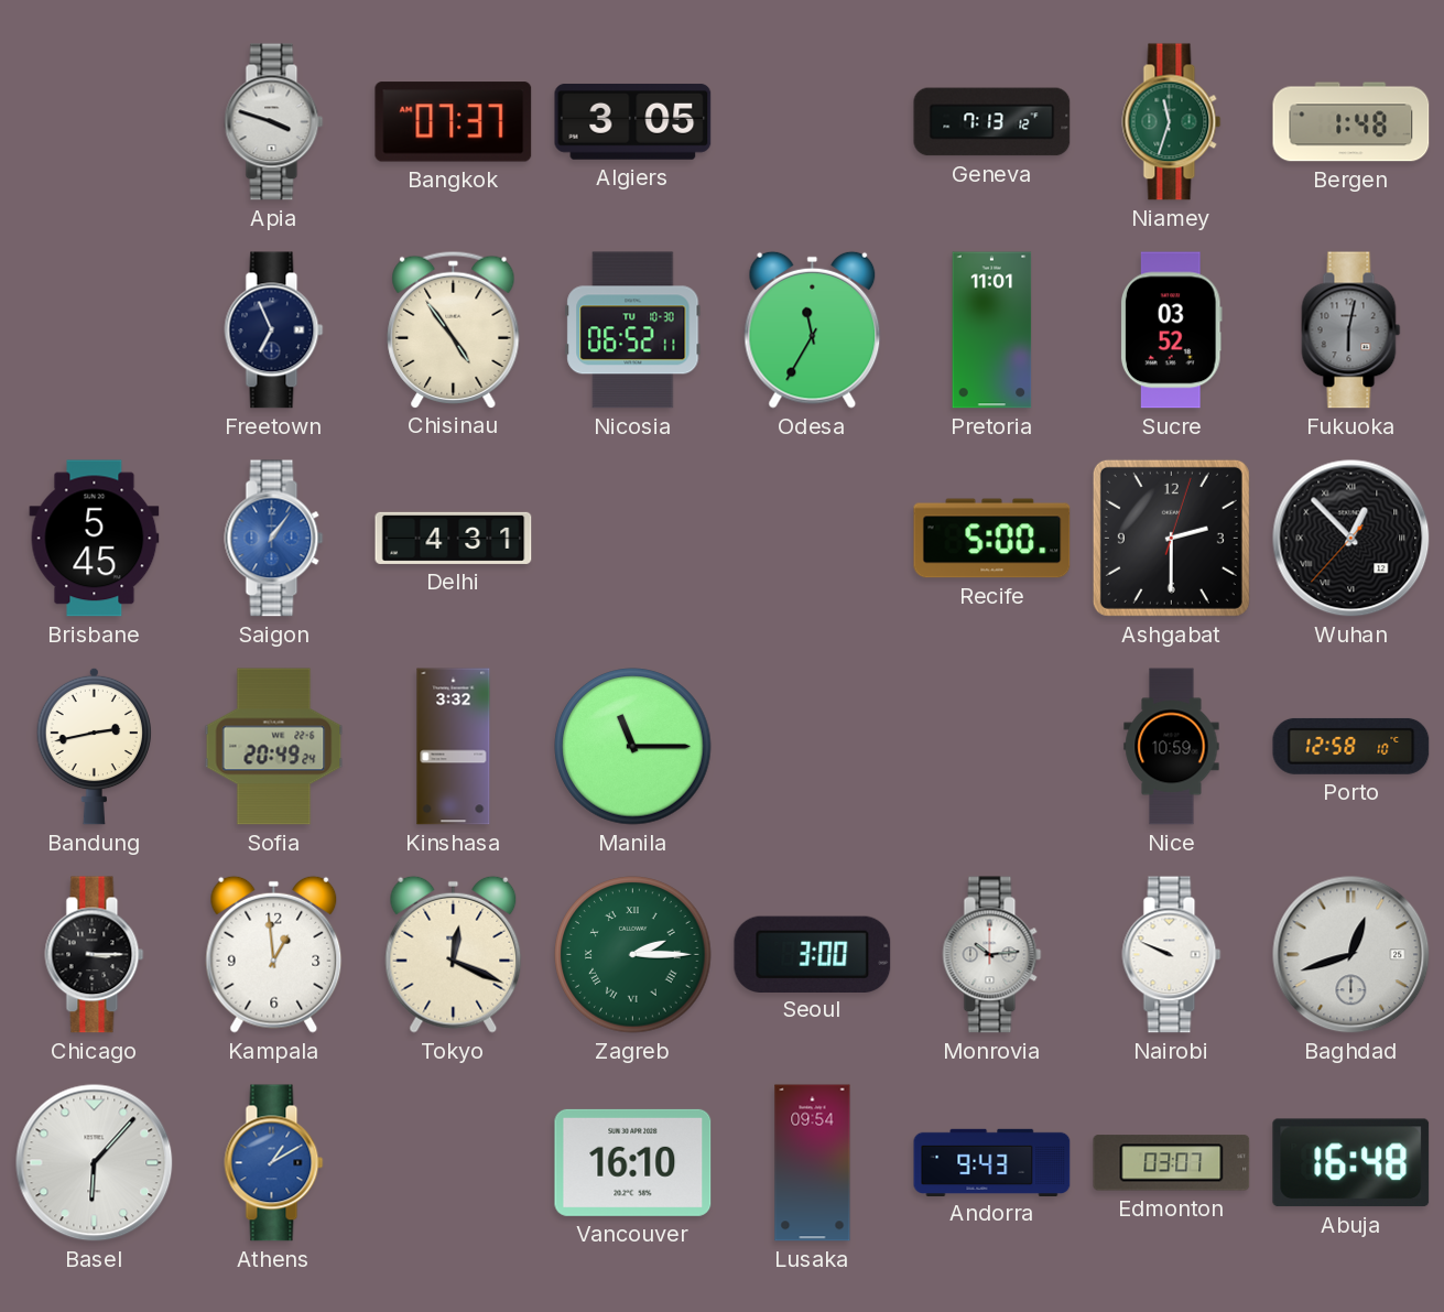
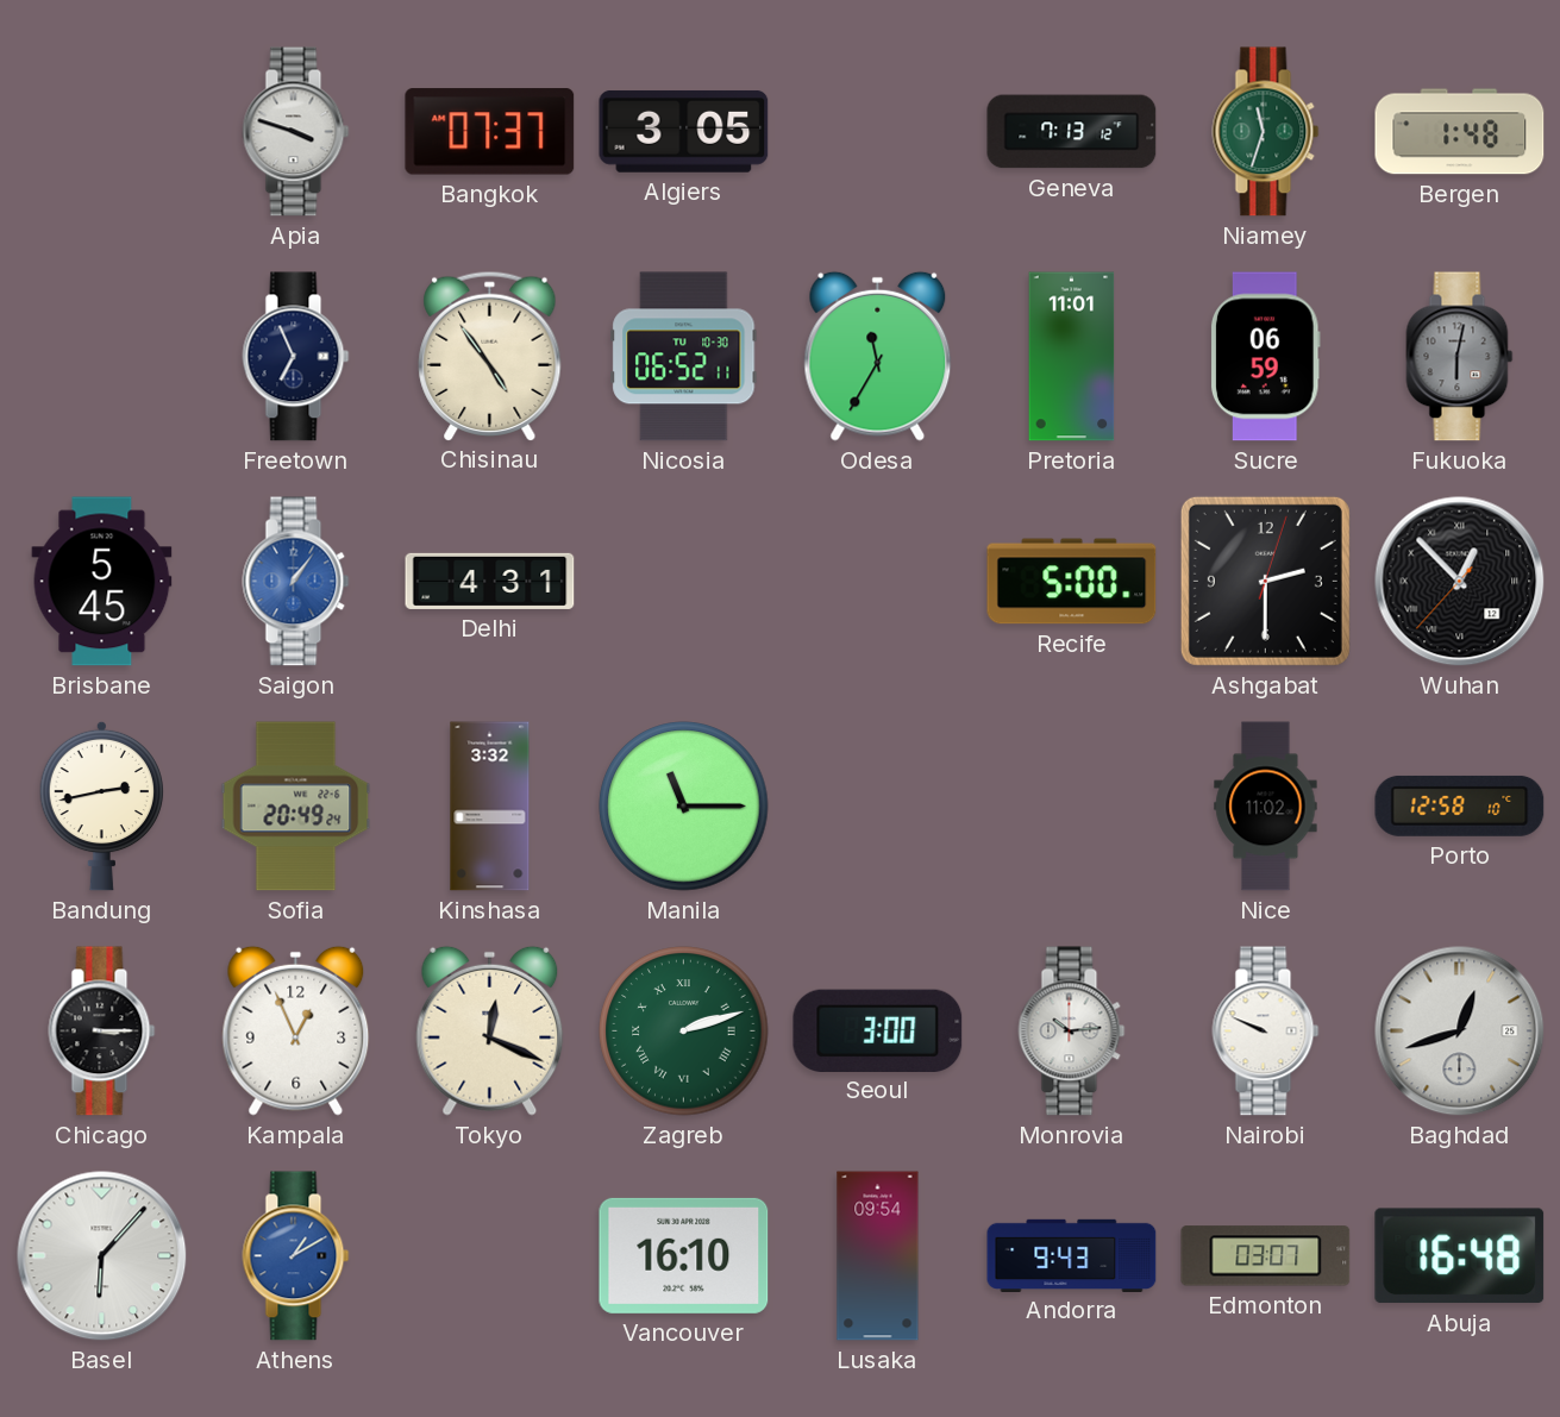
Sucre: 03:52 -> 06:59
Nice: 10:59 -> 11:02
Kampala: 12:59 -> 12:56
Zagreb: 2:15 -> 2:12
